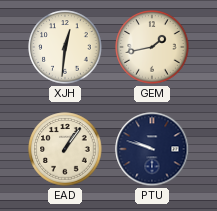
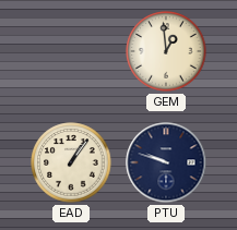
XJH: 12:31 -> none
GEM: 1:43 -> 12:59
